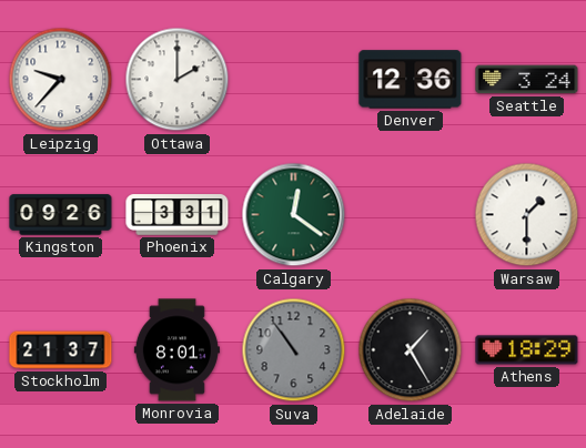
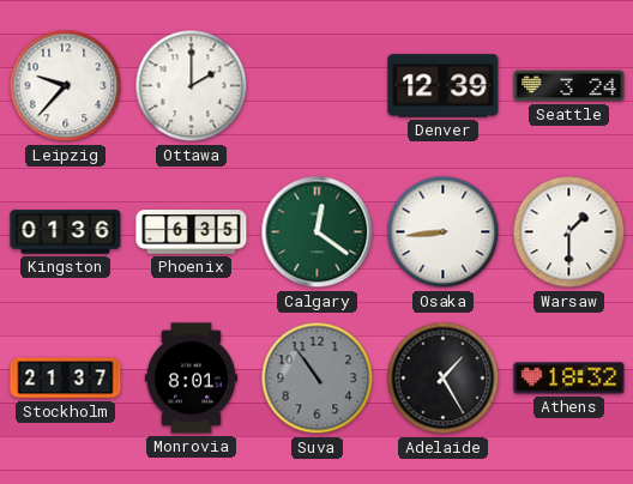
Denver: 12:36 -> 12:39
Kingston: 09:26 -> 01:36
Phoenix: 3:31 -> 6:35
Osaka: none -> 8:44
Athens: 18:29 -> 18:32
